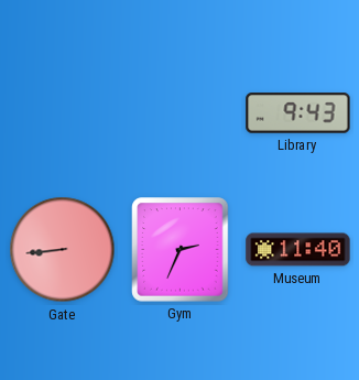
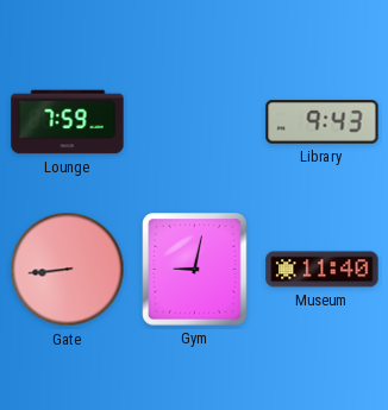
Lounge: none -> 7:59
Gym: 2:34 -> 9:02
